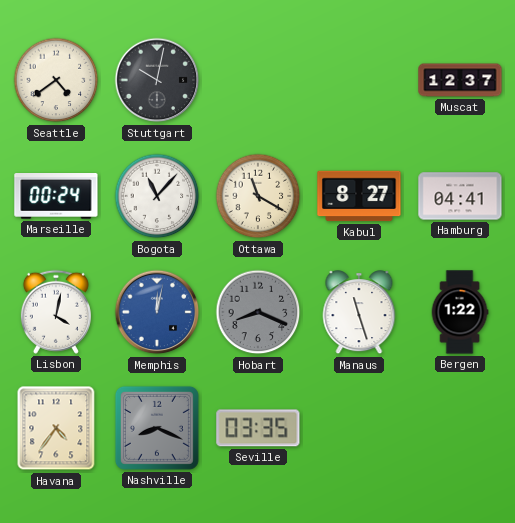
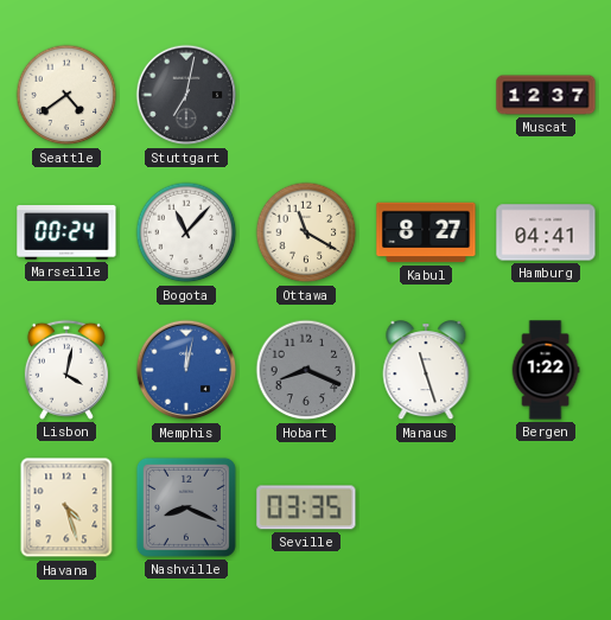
Stuttgart: 10:02 -> 7:02
Havana: 4:36 -> 4:27
